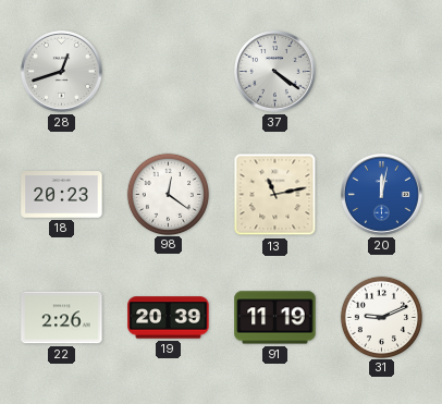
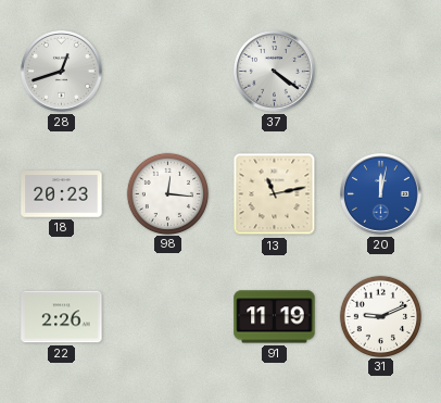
98: 12:21 -> 12:16
19: 20:39 -> none
